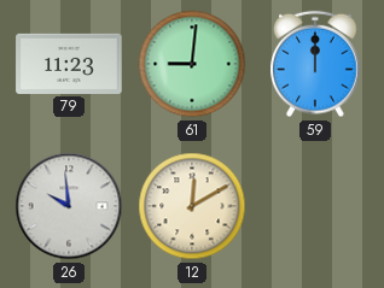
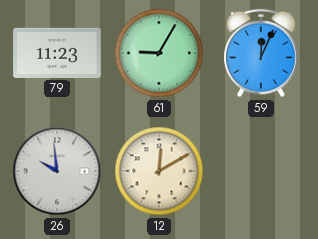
61: 9:01 -> 9:05
59: 12:00 -> 12:04
